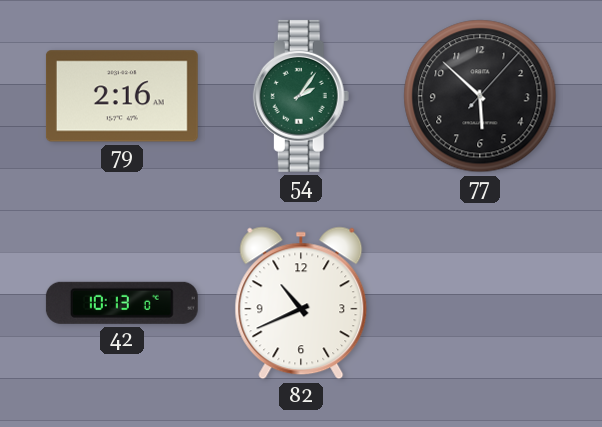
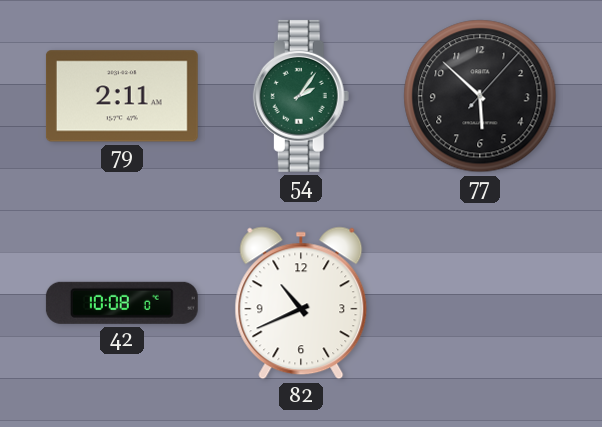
79: 2:16 -> 2:11
42: 10:13 -> 10:08
